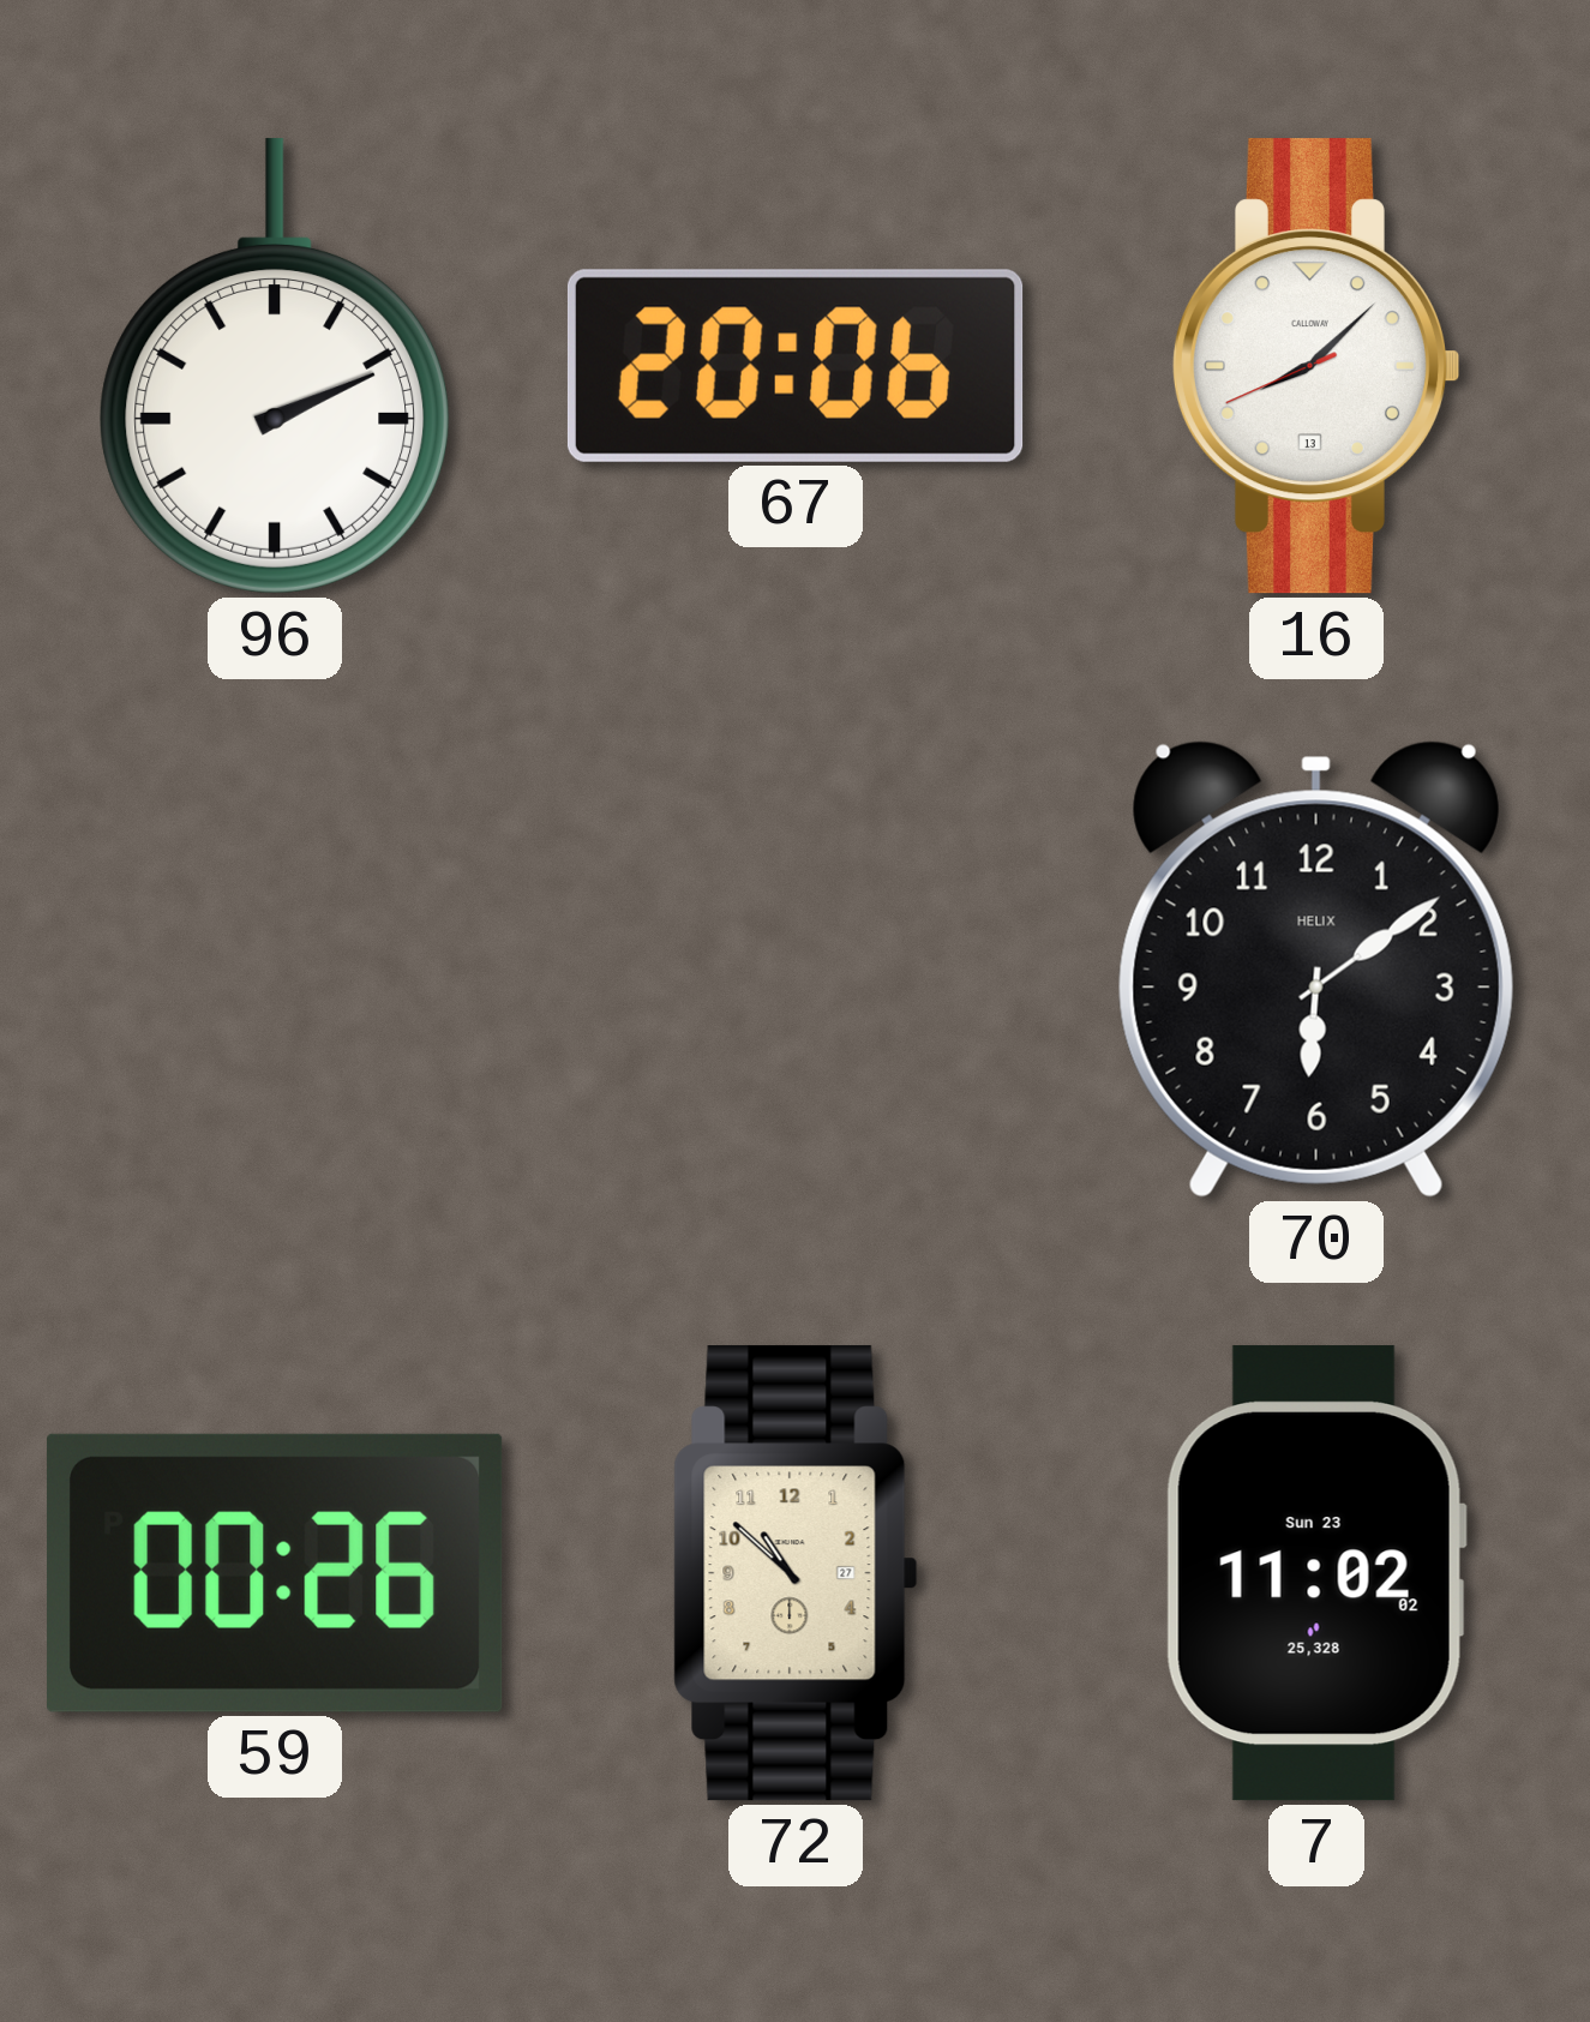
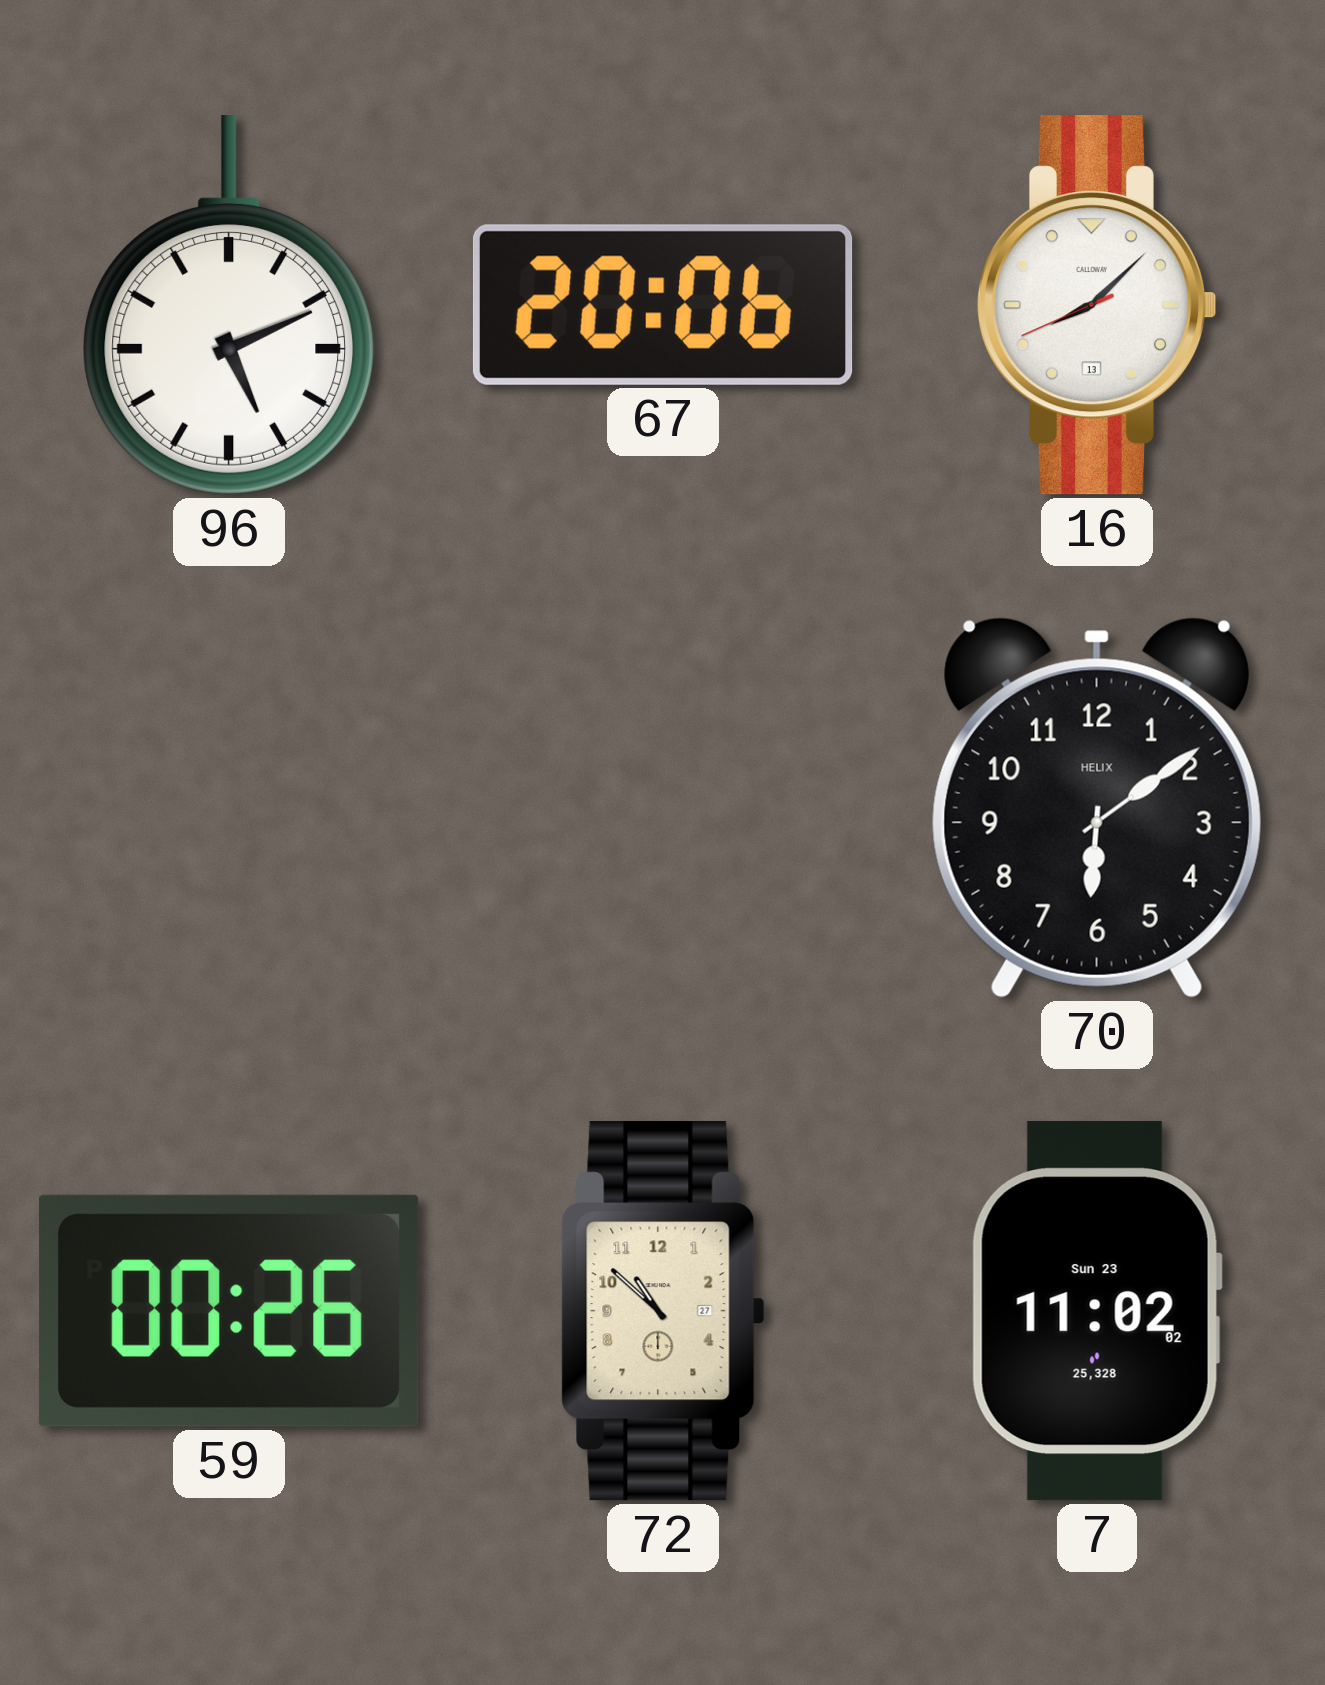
96: 2:11 -> 5:11
